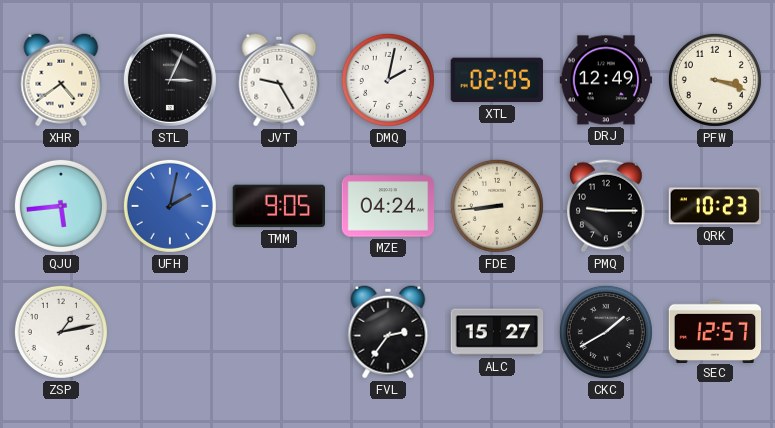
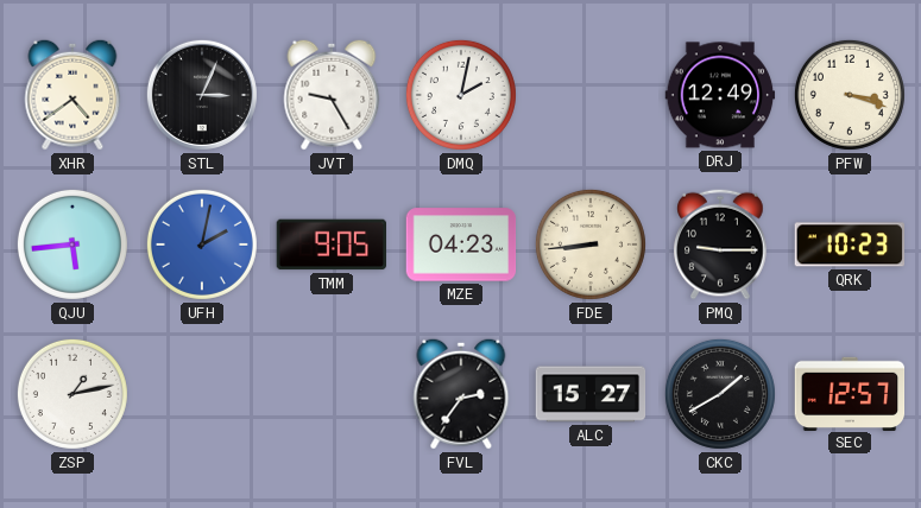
XTL: 02:05 -> none
MZE: 04:24 -> 04:23
